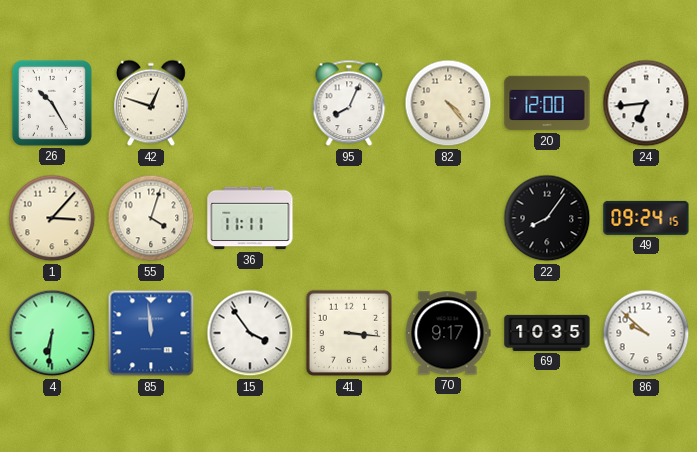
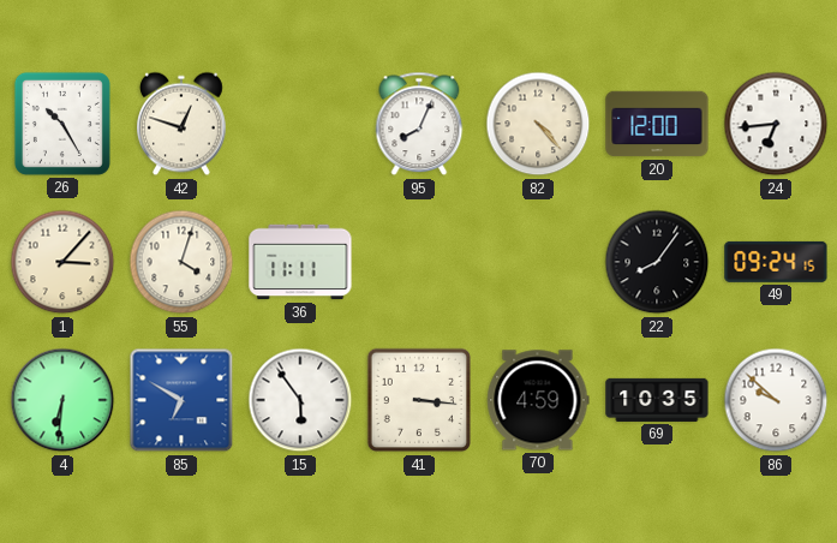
85: 11:59 -> 6:50
15: 3:54 -> 5:54
70: 9:17 -> 4:59
